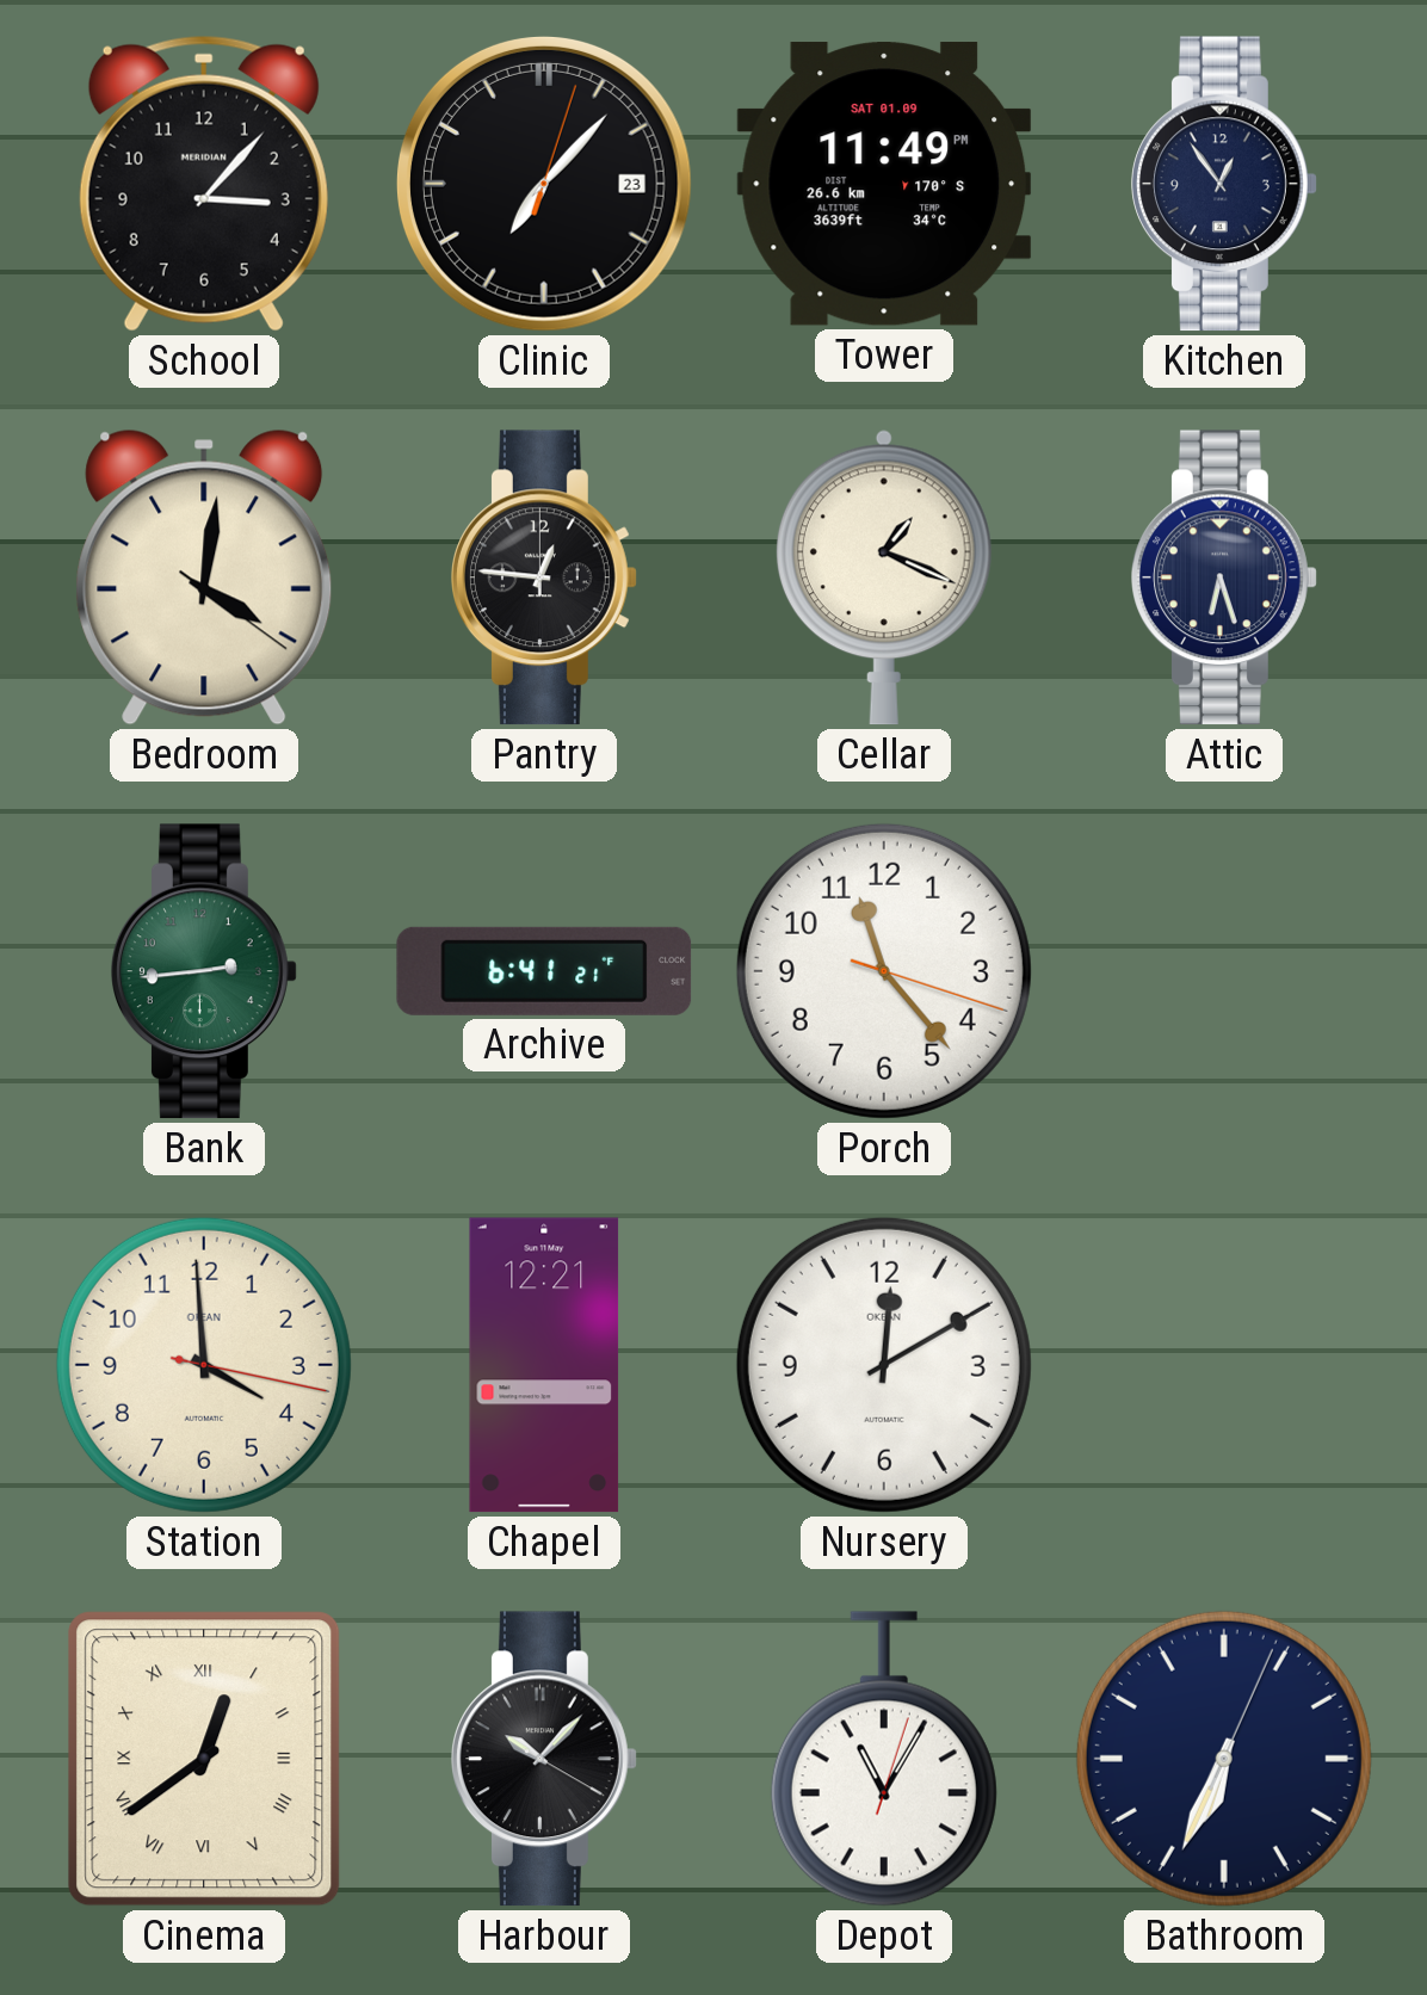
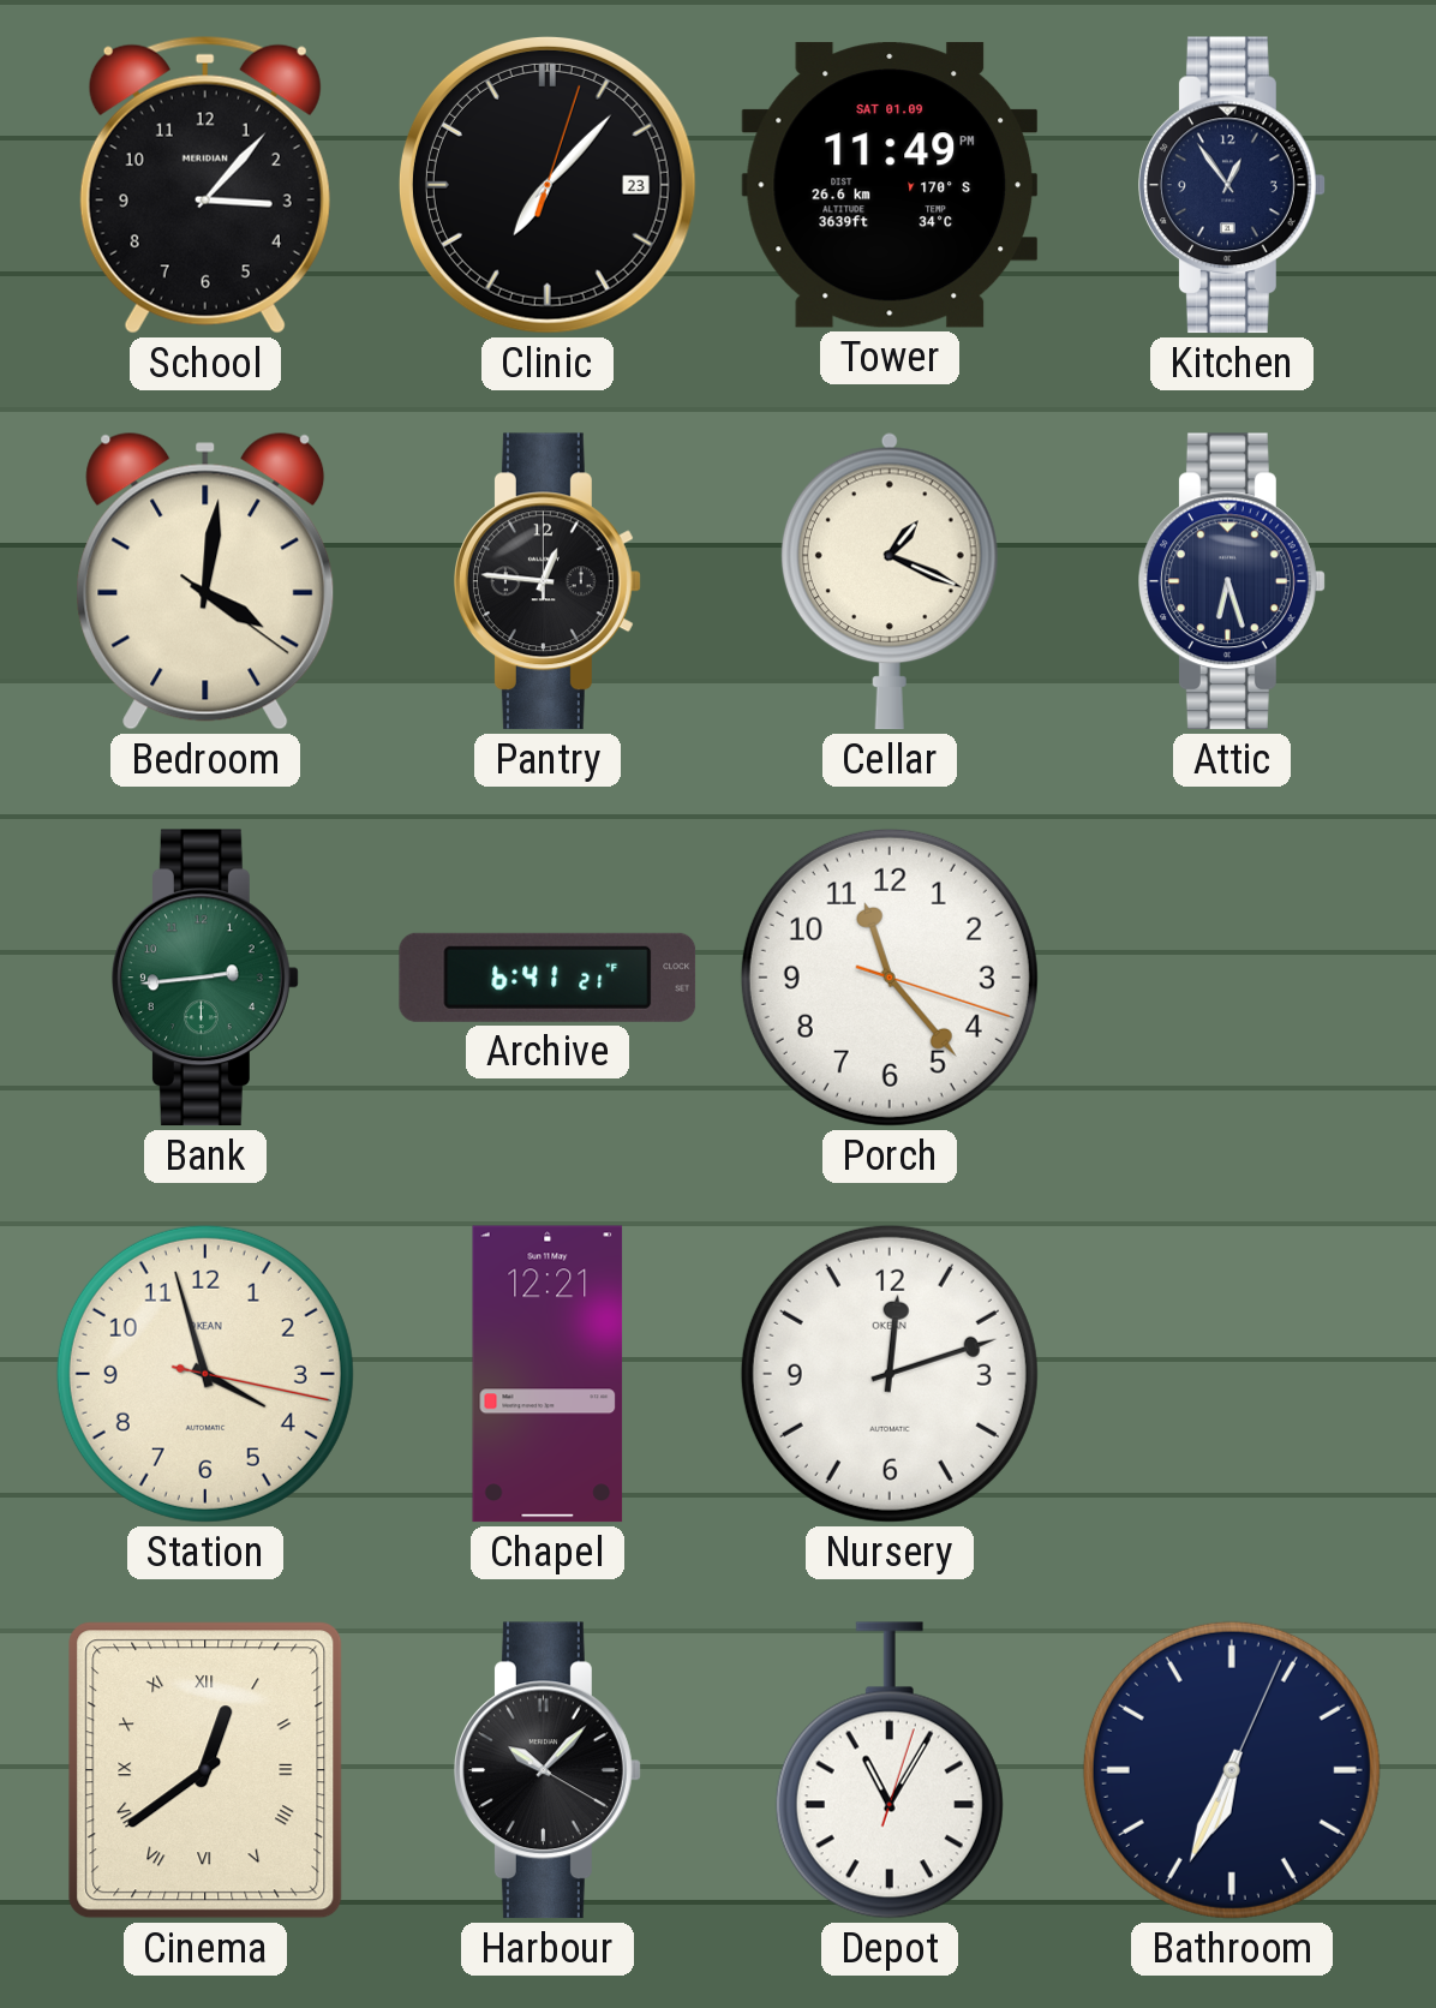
Station: 3:59 -> 3:57
Nursery: 12:10 -> 12:12
